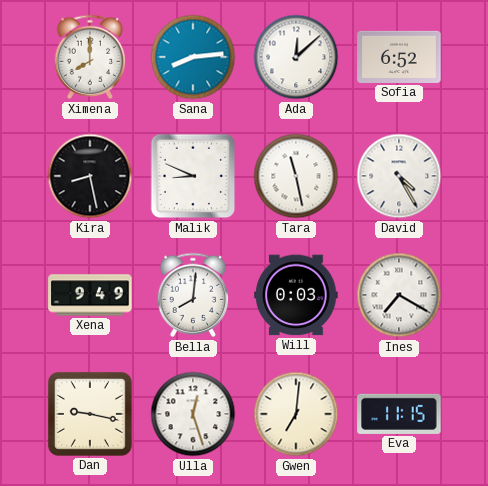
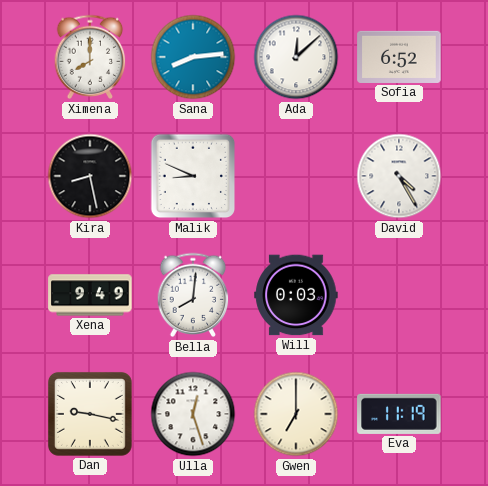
Tara: 11:28 -> none
Ines: 7:20 -> none
Gwen: 7:01 -> 7:00
Eva: 11:15 -> 11:19
